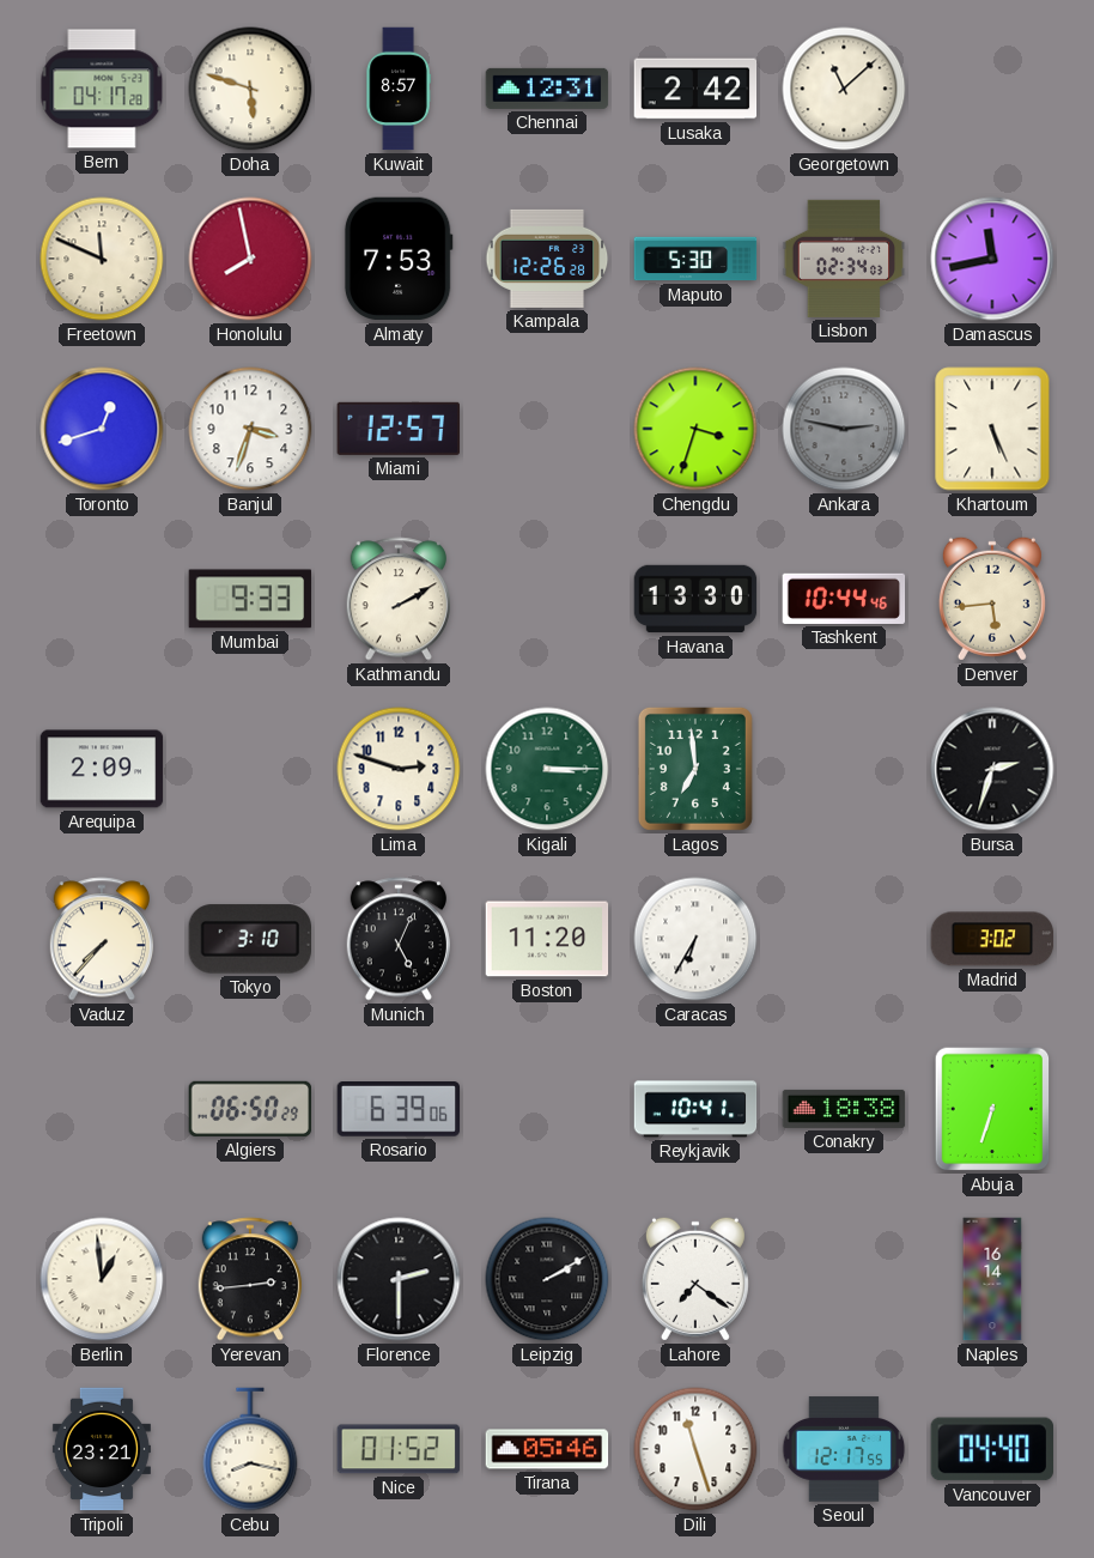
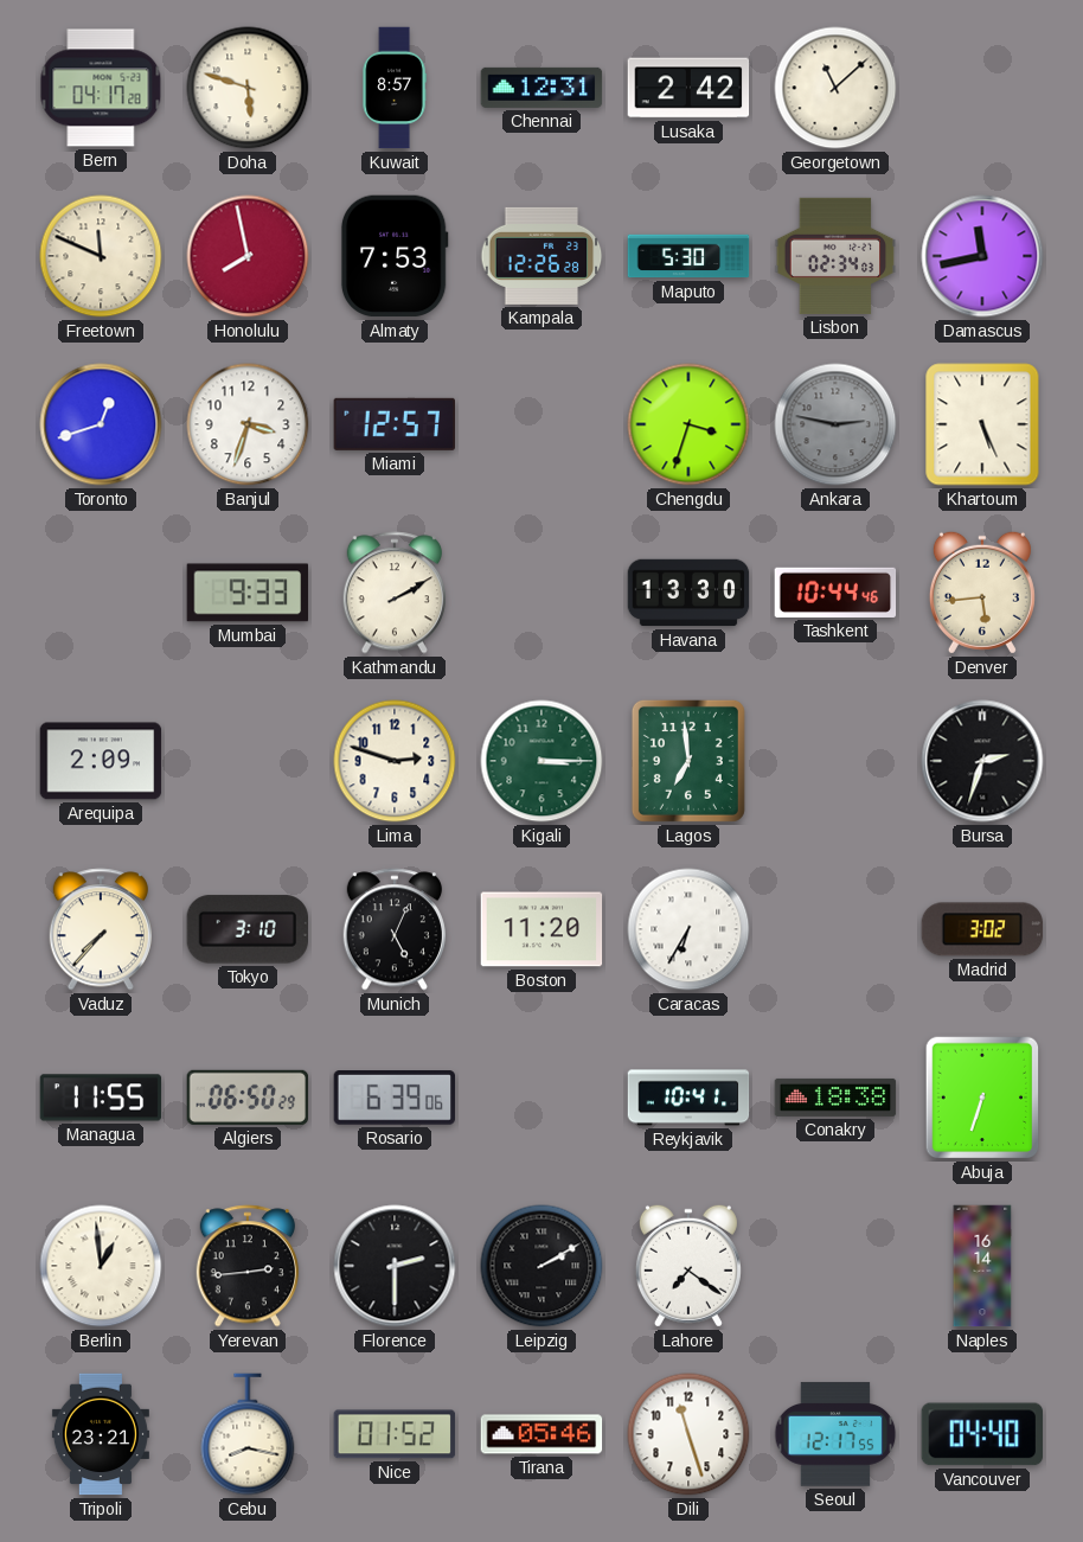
Managua: none -> 11:55
